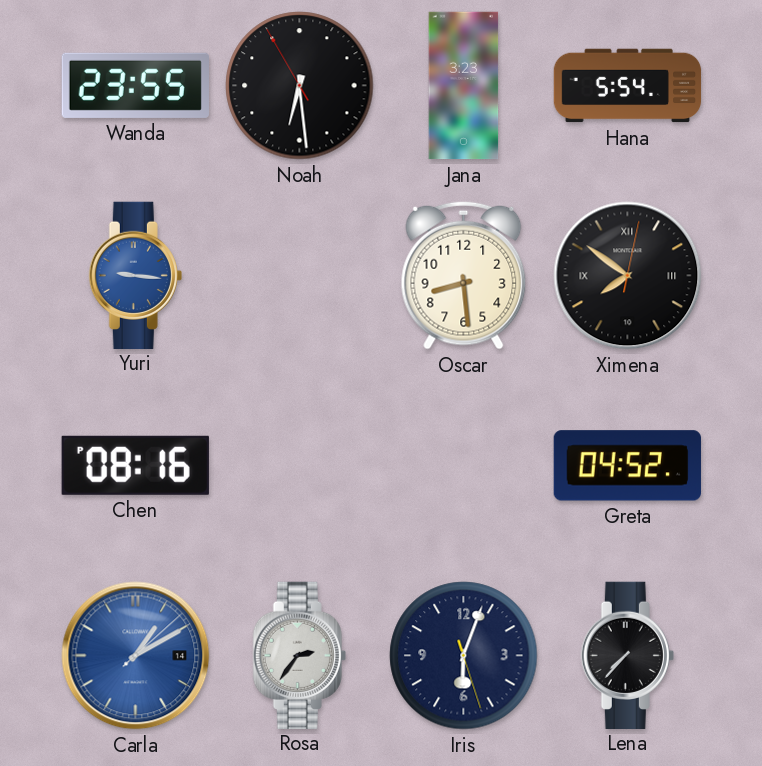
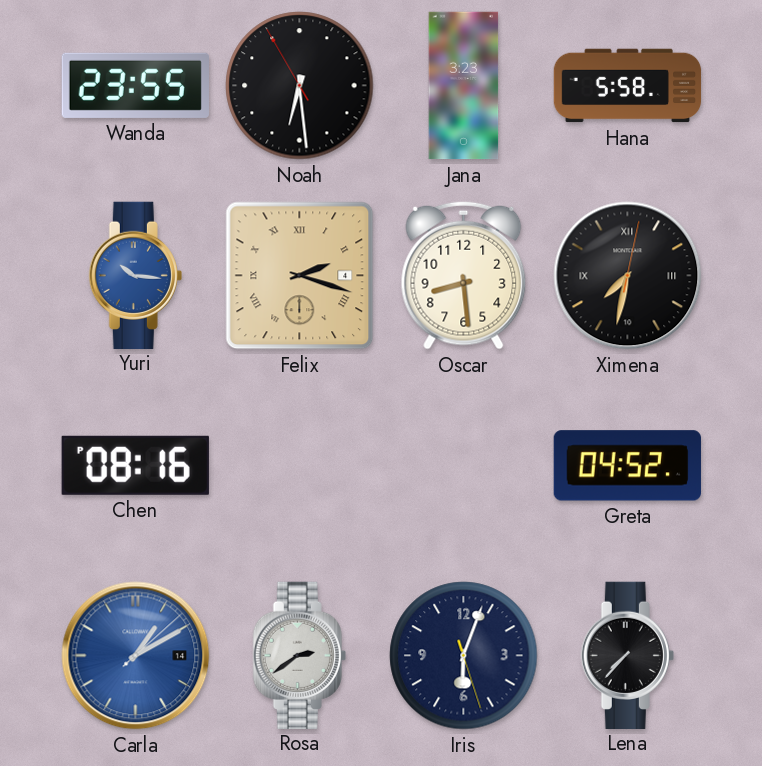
Hana: 5:54 -> 5:58
Yuri: 9:16 -> 10:16
Felix: none -> 2:18
Ximena: 7:51 -> 7:32
Rosa: 2:36 -> 2:39
